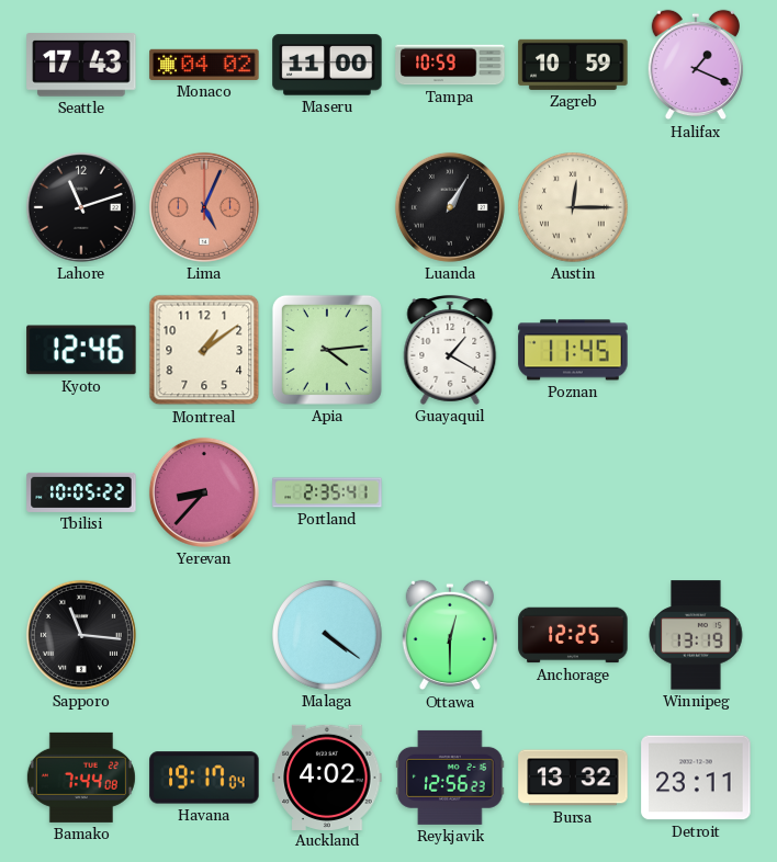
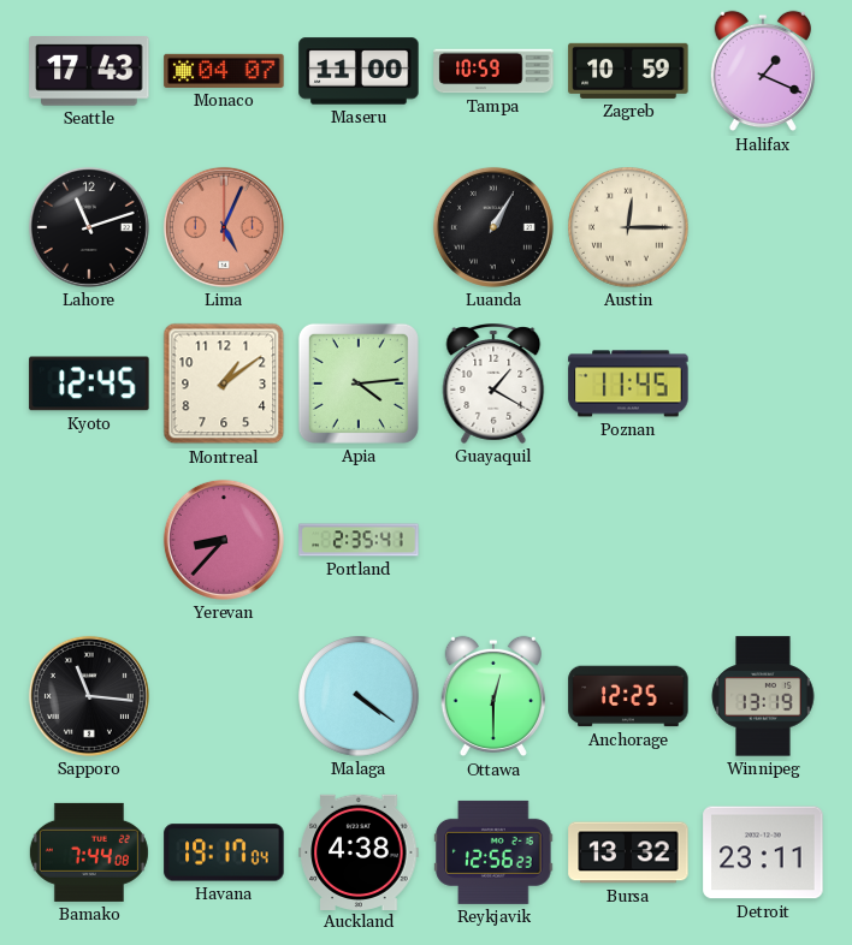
Monaco: 04:02 -> 04:07
Kyoto: 12:46 -> 12:45
Tbilisi: 10:05 -> none
Auckland: 4:02 -> 4:38
